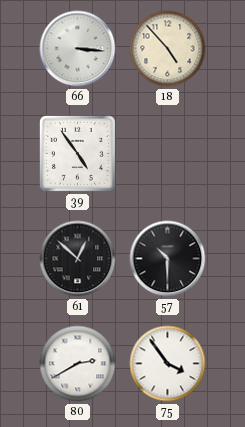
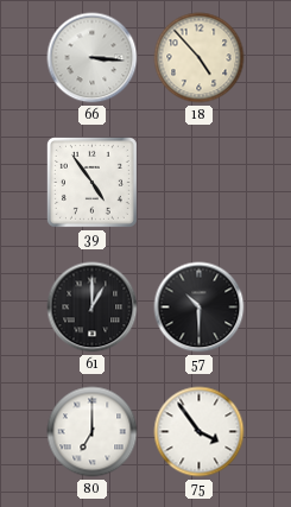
61: 12:52 -> 1:00
80: 2:40 -> 7:00
